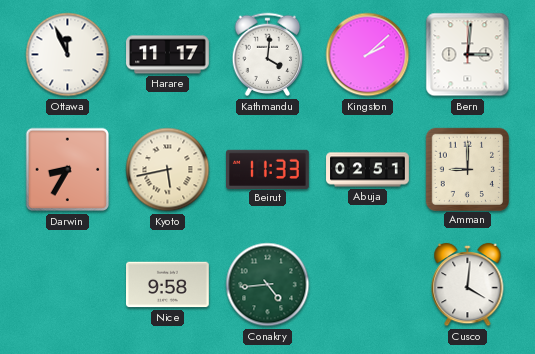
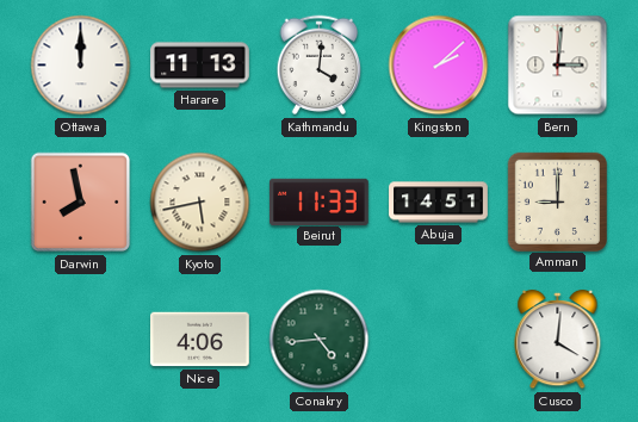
Ottawa: 11:56 -> 12:00
Harare: 11:17 -> 11:13
Darwin: 8:35 -> 7:58
Abuja: 02:51 -> 14:51
Nice: 9:58 -> 4:06
